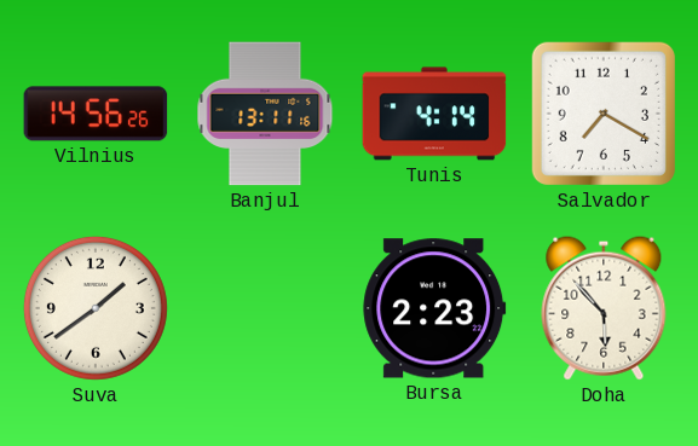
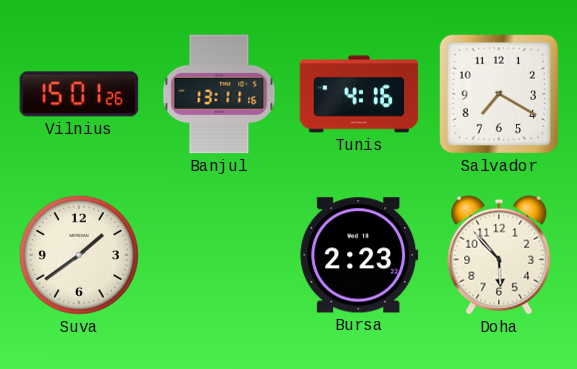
Vilnius: 14:56 -> 15:01
Tunis: 4:14 -> 4:16
